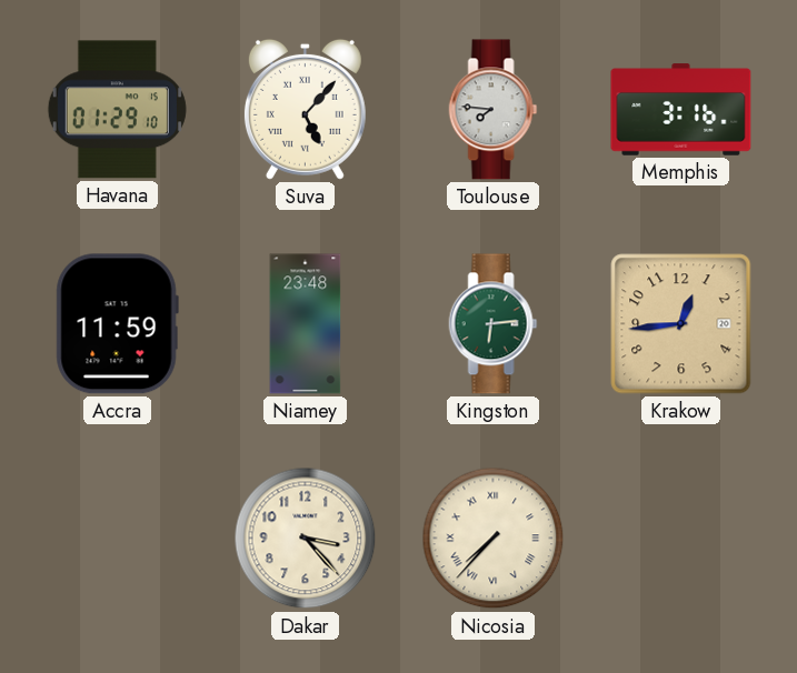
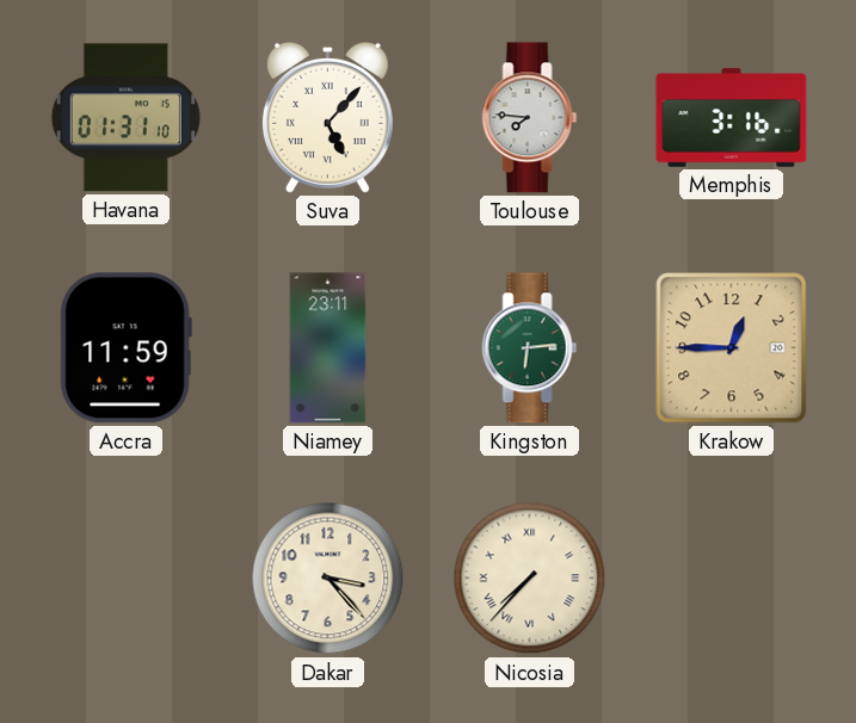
Havana: 01:29 -> 01:31
Niamey: 23:48 -> 23:11
Krakow: 12:44 -> 12:45
